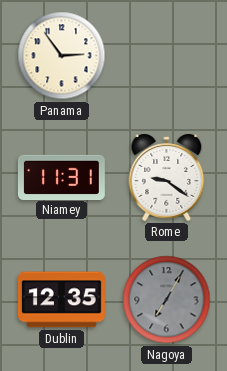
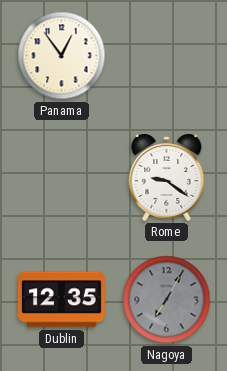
Panama: 2:54 -> 12:54
Niamey: 11:31 -> none
